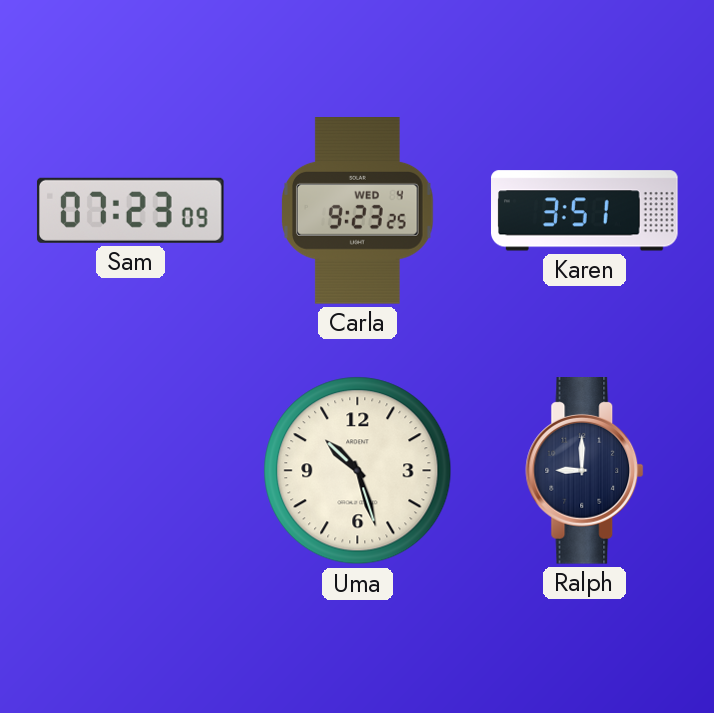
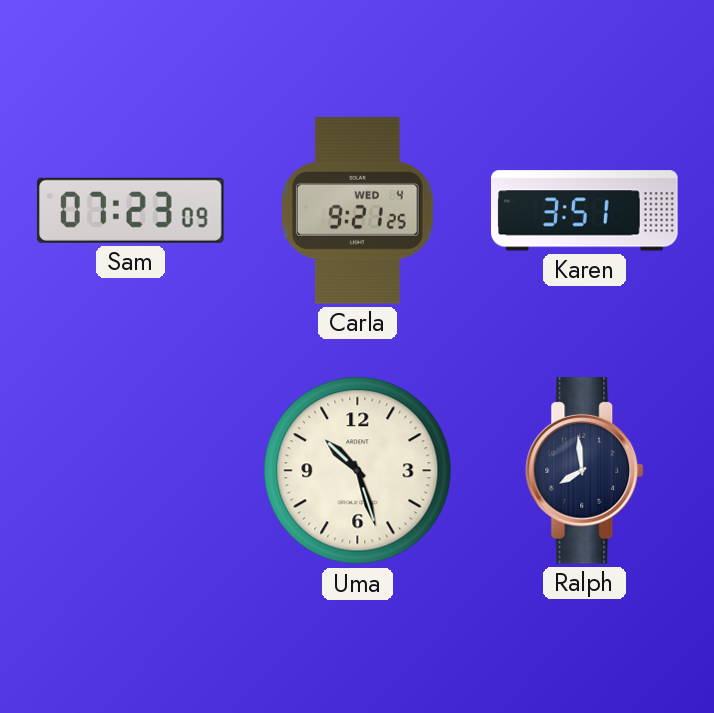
Carla: 9:23 -> 9:21
Ralph: 9:00 -> 7:59
